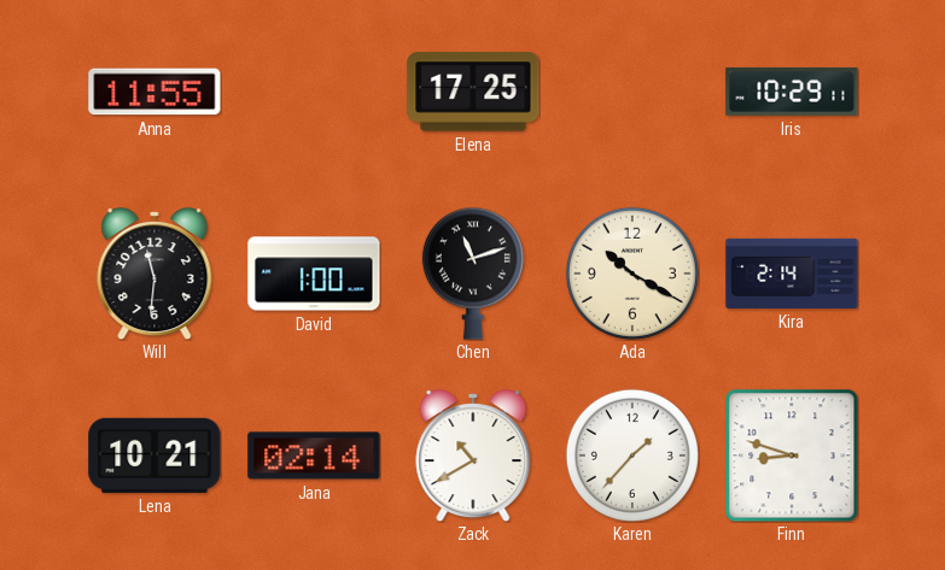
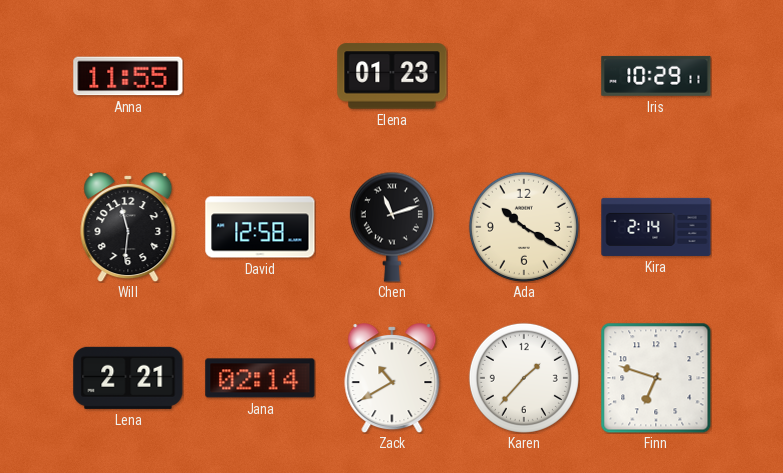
Elena: 17:25 -> 01:23
David: 1:00 -> 12:58
Lena: 10:21 -> 2:21
Finn: 8:48 -> 6:48
